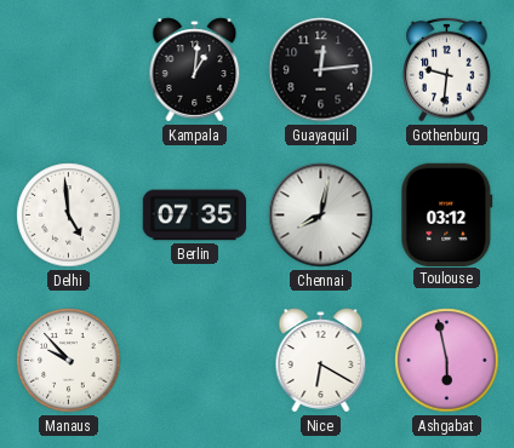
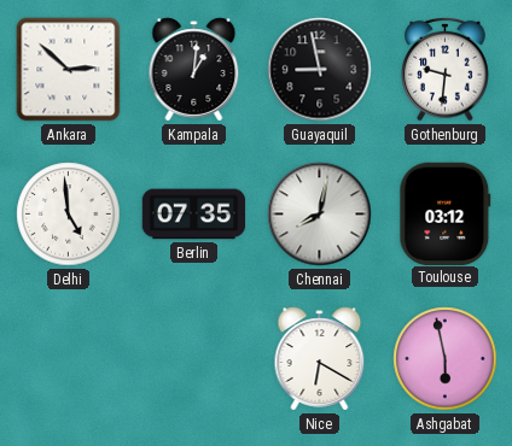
Ankara: none -> 2:52
Guayaquil: 12:14 -> 8:58
Manaus: 9:53 -> none
